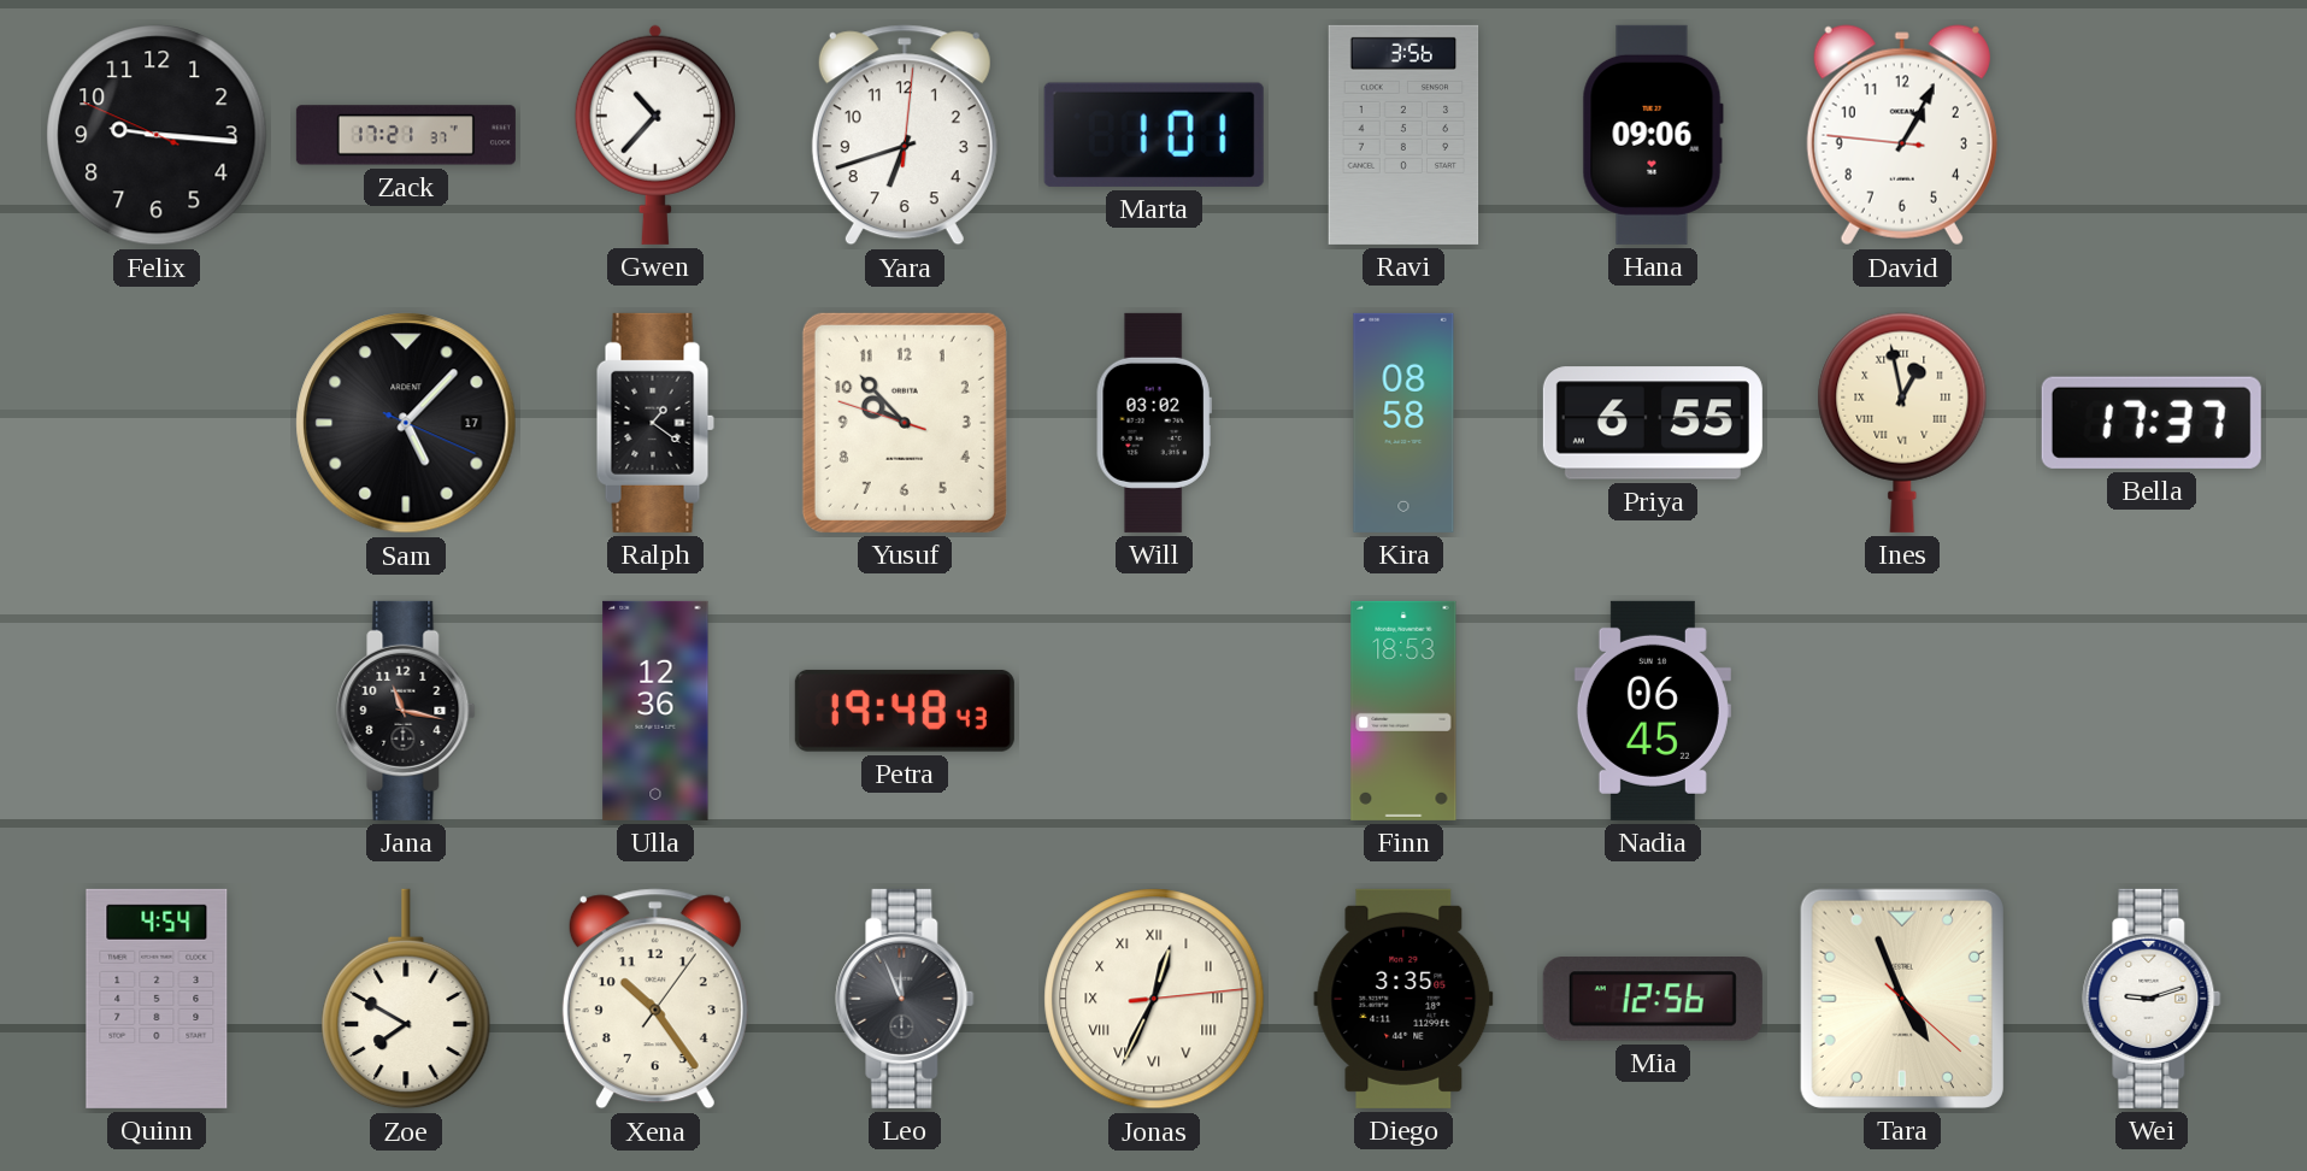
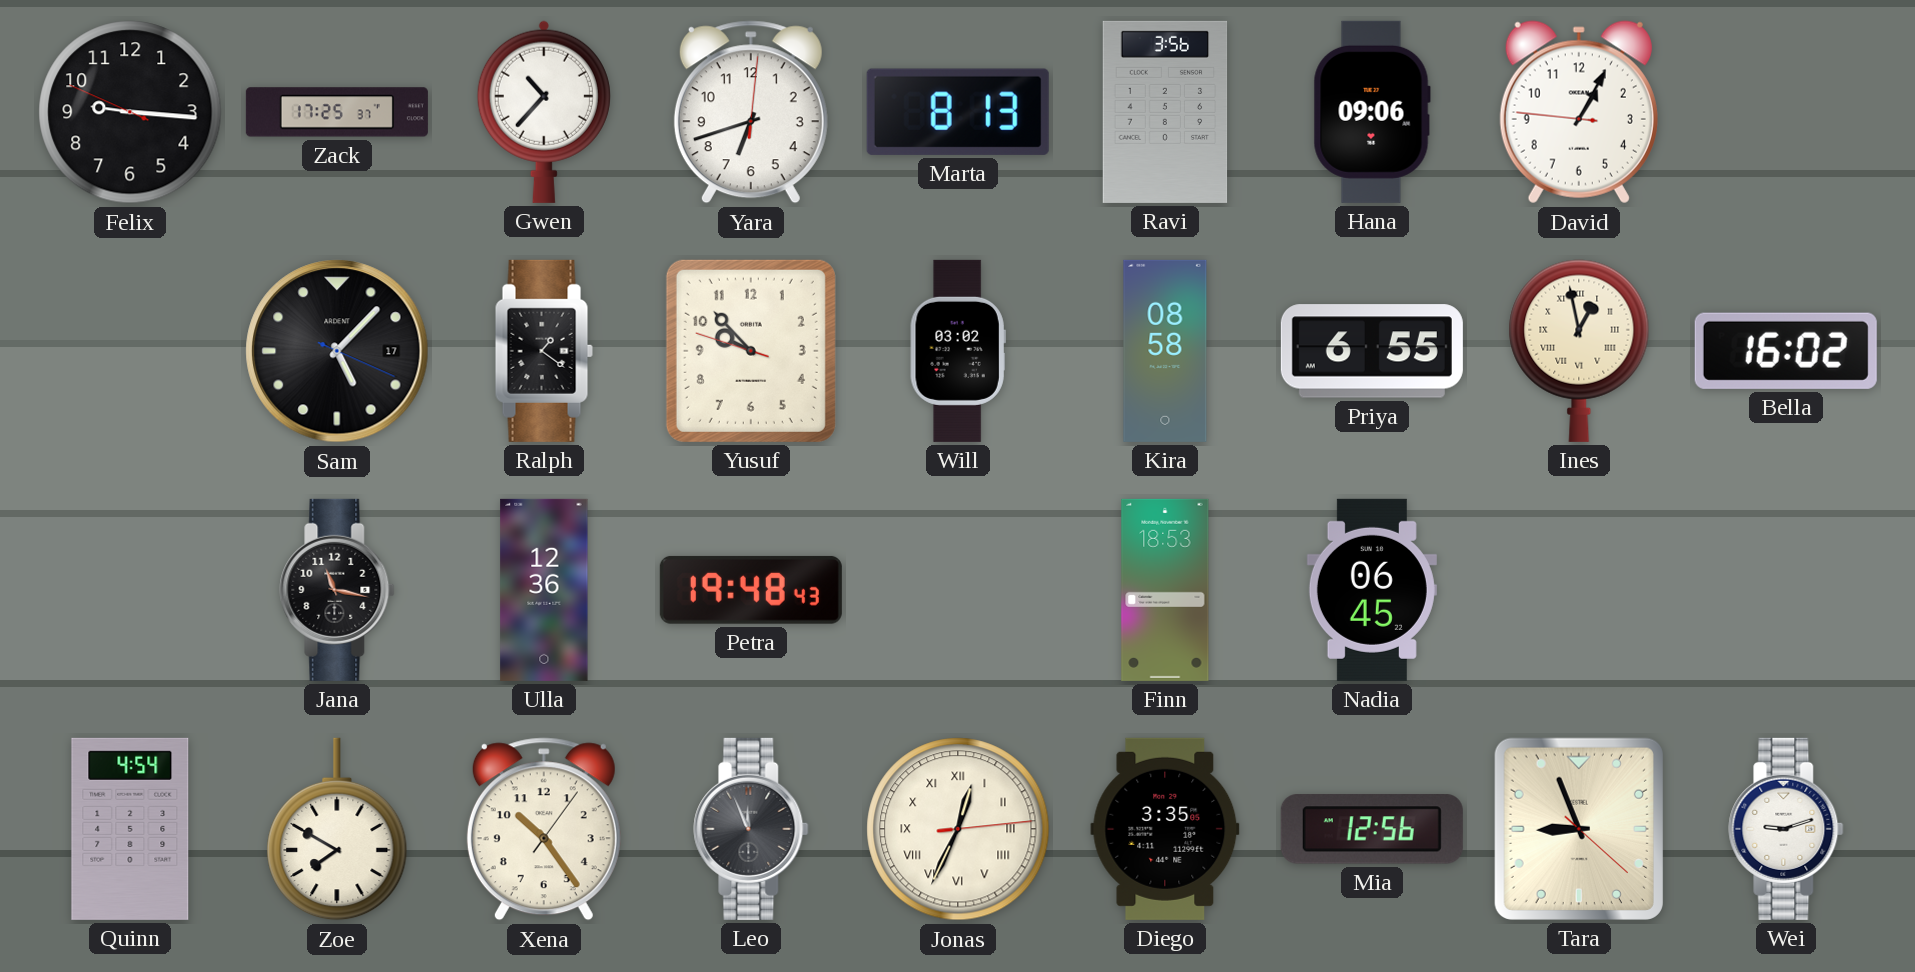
Zack: 17:21 -> 17:25
Marta: 1:01 -> 8:13
Bella: 17:37 -> 16:02
Tara: 4:56 -> 8:56
